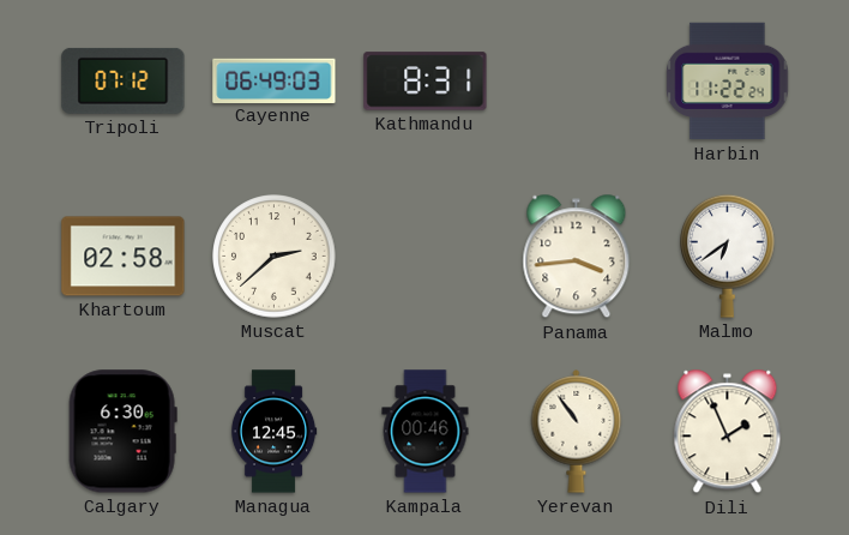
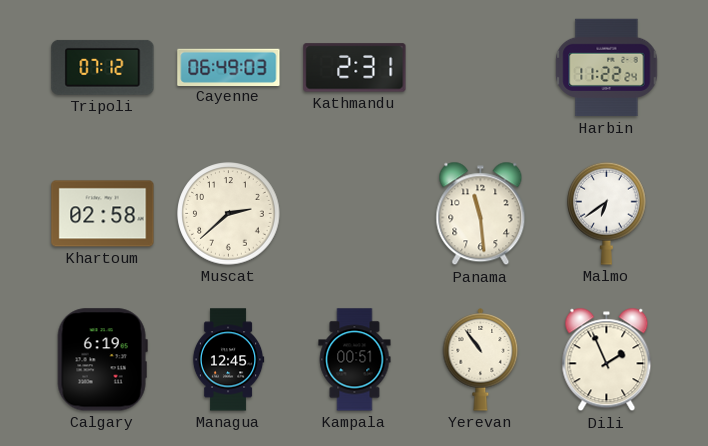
Kathmandu: 8:31 -> 2:31
Panama: 3:44 -> 11:29
Calgary: 6:30 -> 6:19
Kampala: 00:46 -> 00:51
